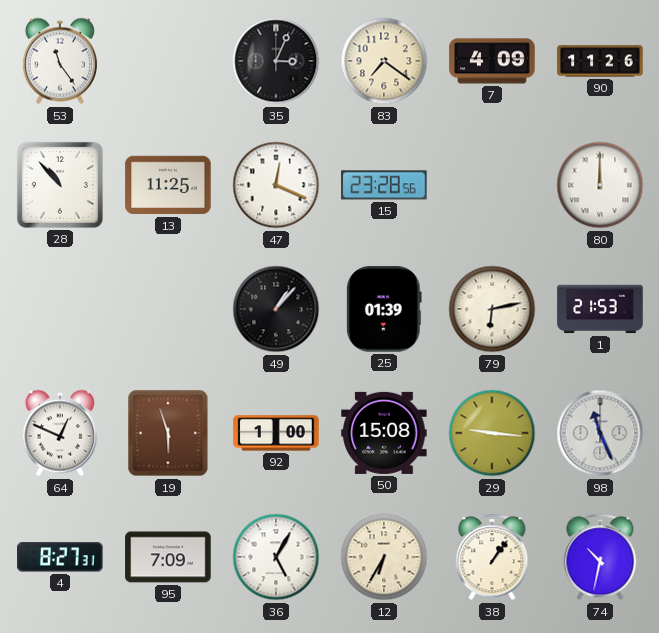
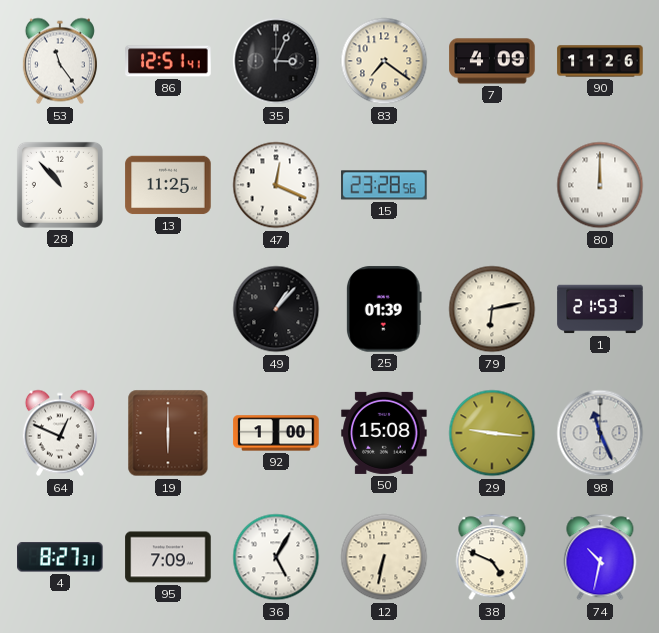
86: none -> 12:51
19: 5:57 -> 6:00
12: 6:35 -> 6:32
38: 1:06 -> 4:49
